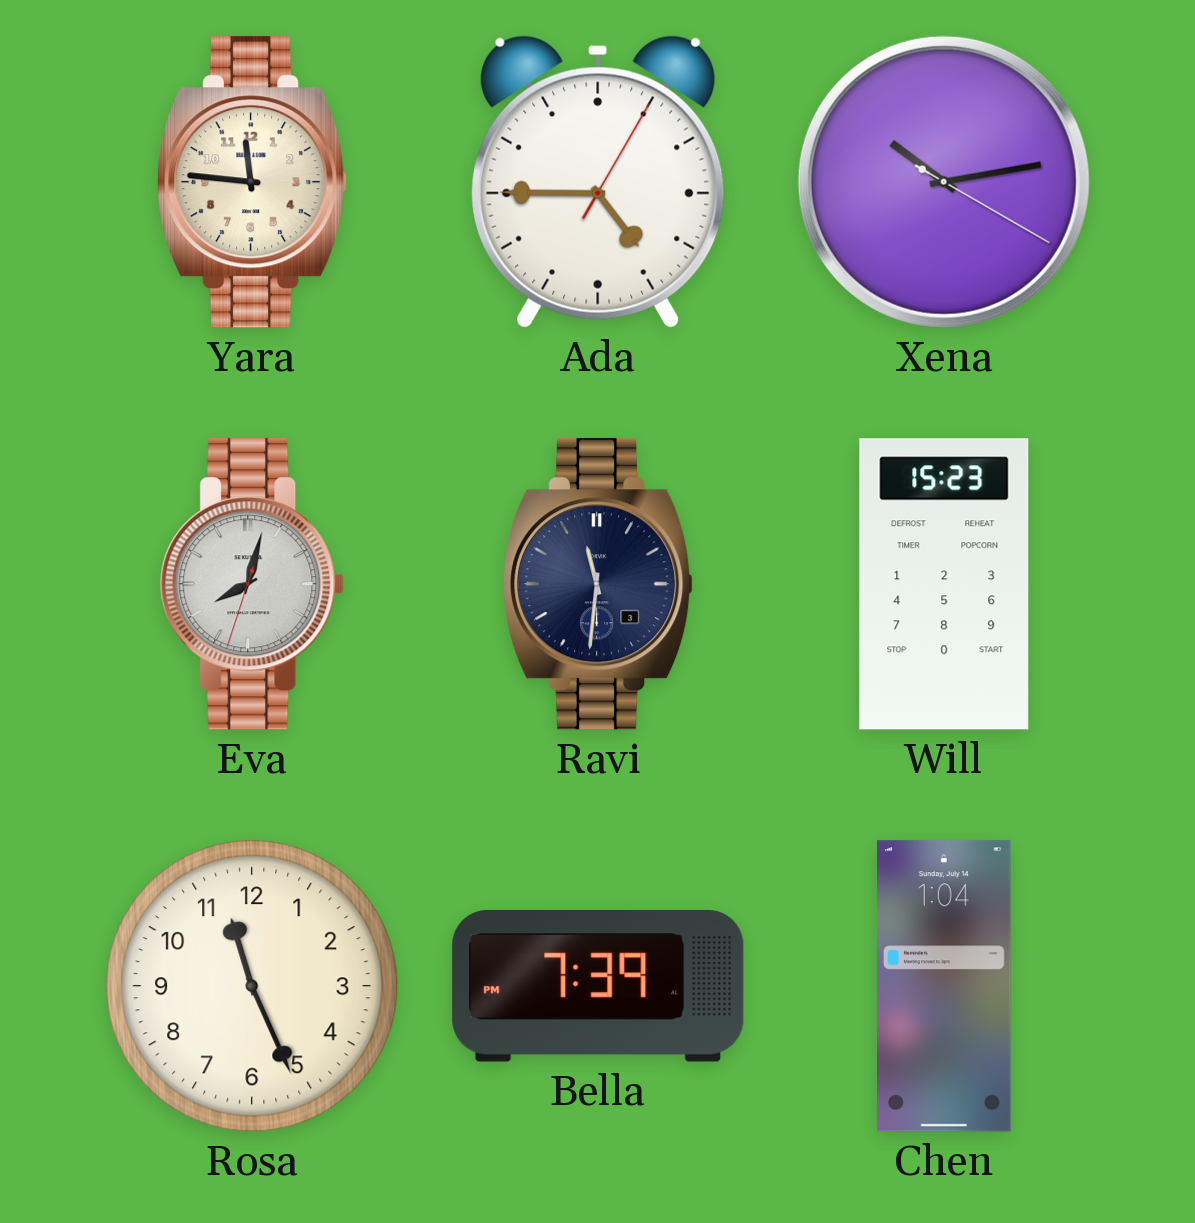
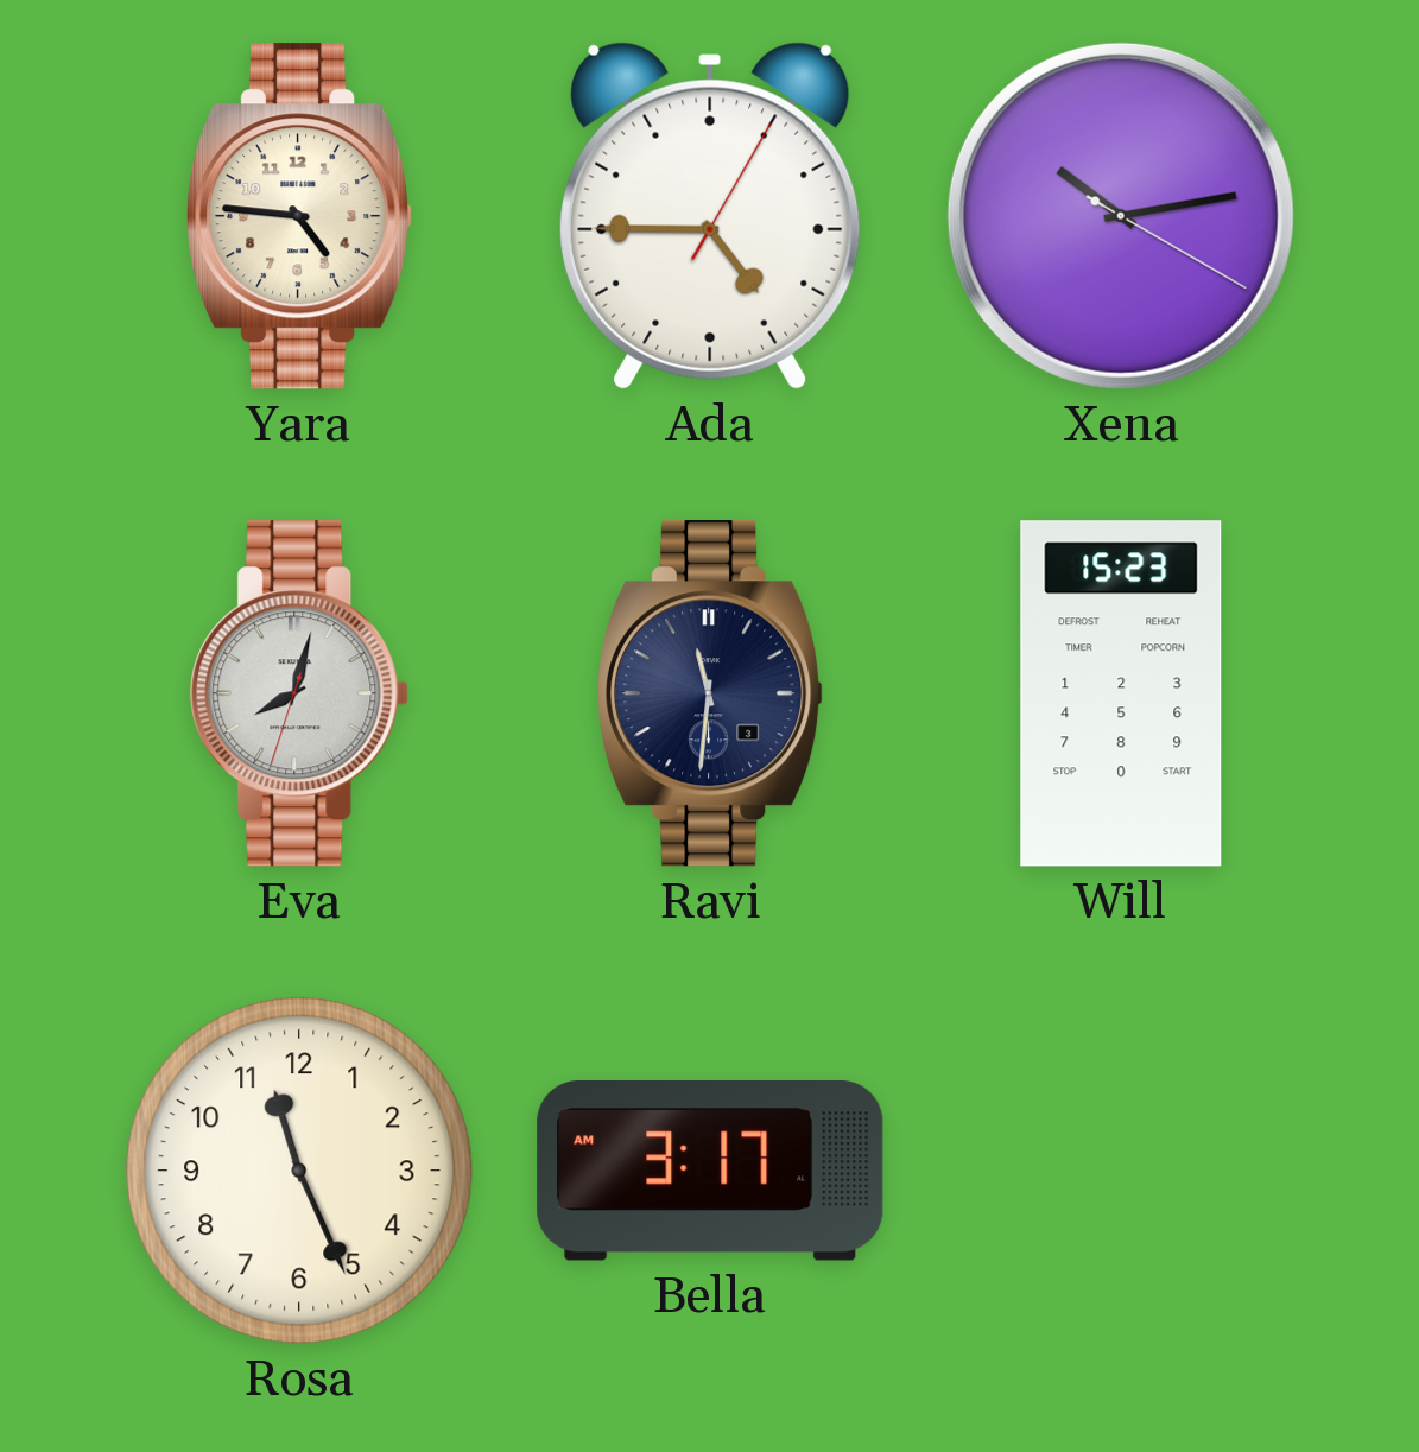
Yara: 11:46 -> 4:46
Bella: 7:39 -> 3:17
Chen: 1:04 -> none
